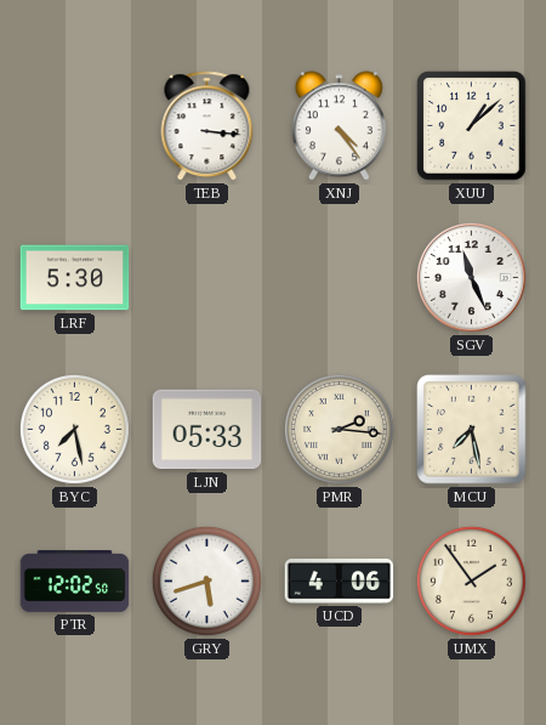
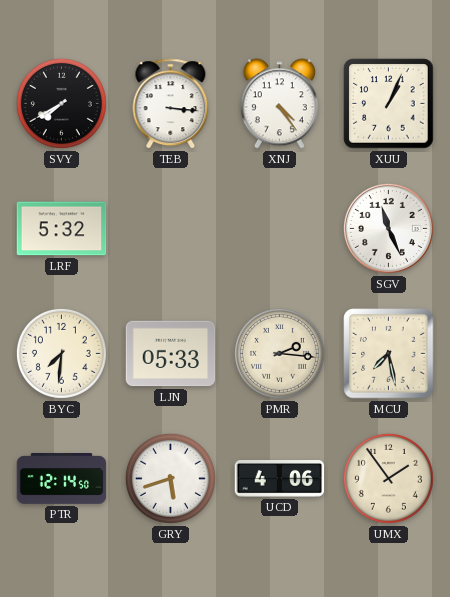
SVY: none -> 7:40
XUU: 1:08 -> 1:04
LRF: 5:30 -> 5:32
BYC: 7:28 -> 7:31
PTR: 12:02 -> 12:14
